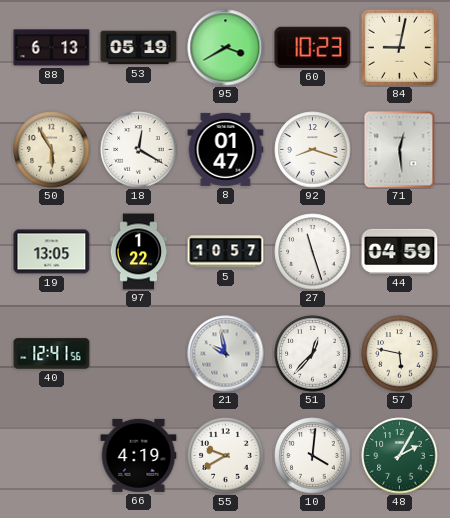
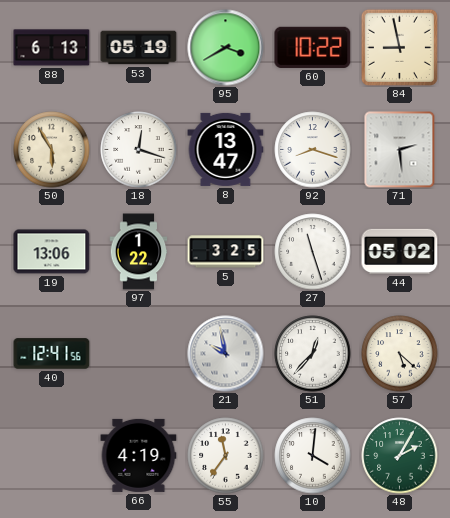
60: 10:23 -> 10:22
84: 9:02 -> 8:58
18: 12:20 -> 12:18
8: 01:47 -> 13:47
71: 12:29 -> 2:29
19: 13:05 -> 13:06
5: 10:57 -> 3:25
44: 04:59 -> 05:02
57: 5:47 -> 5:22
55: 9:40 -> 11:36
